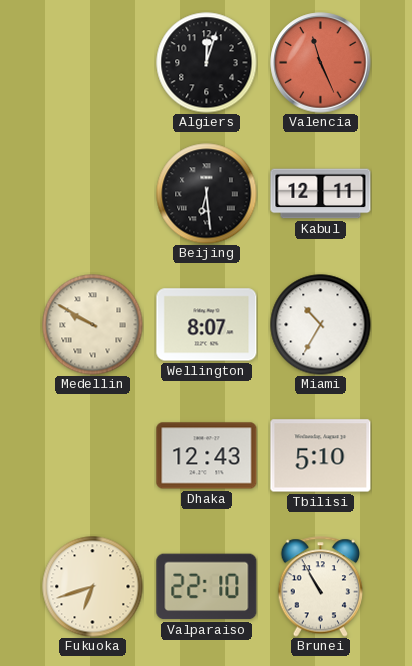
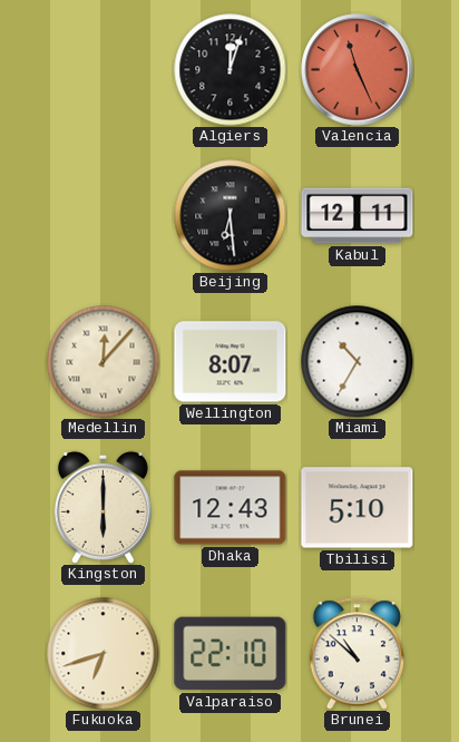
Medellin: 9:50 -> 12:07
Kingston: none -> 6:00
Brunei: 10:55 -> 10:52
